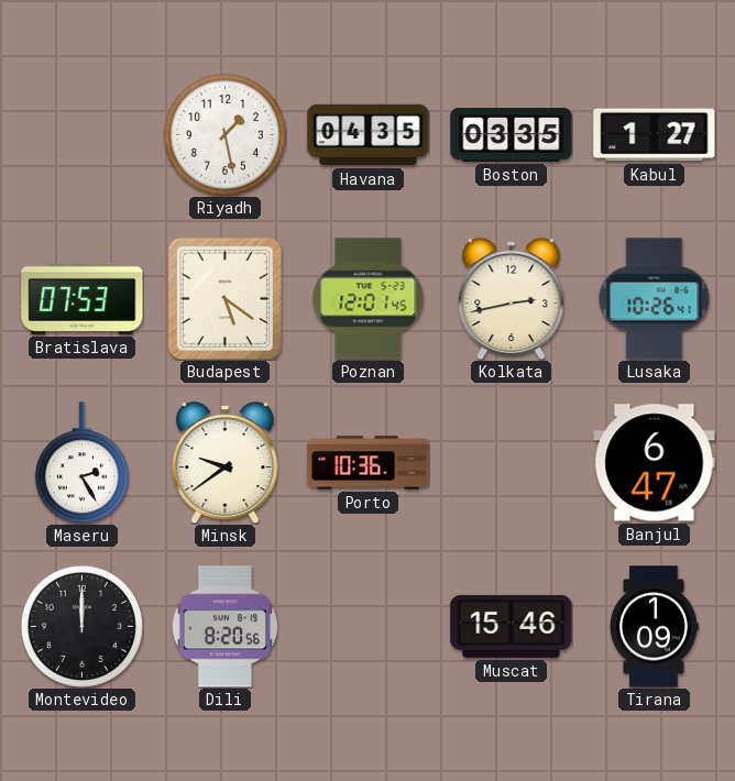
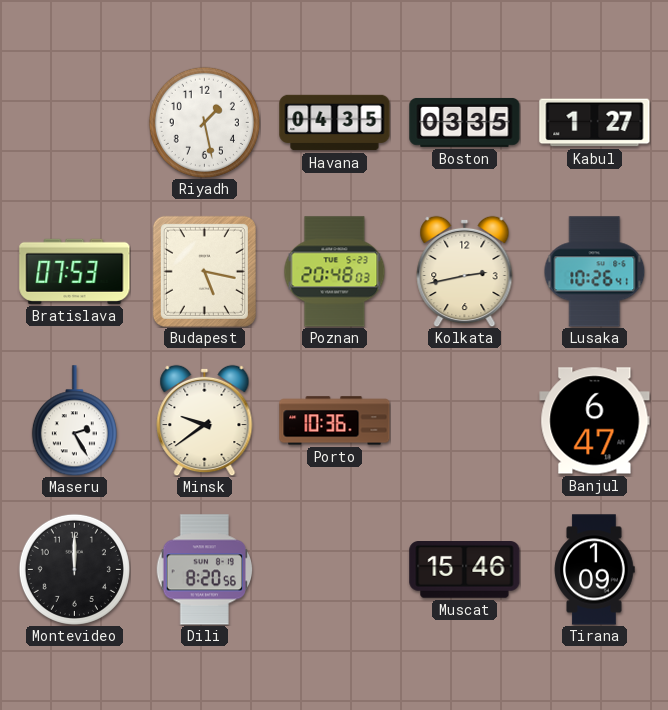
Budapest: 5:21 -> 5:17
Poznan: 12:01 -> 20:48
